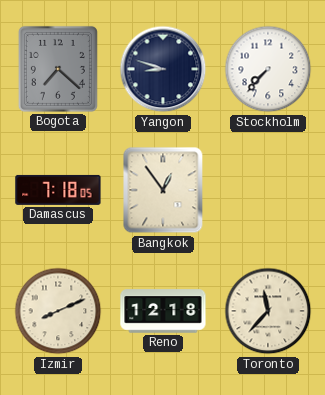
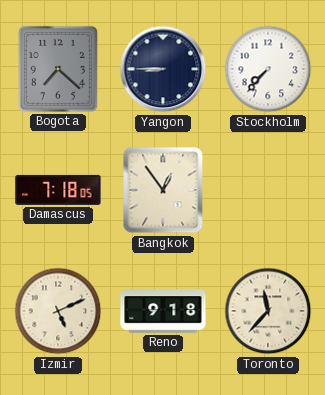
Yangon: 8:48 -> 8:45
Izmir: 8:11 -> 5:11
Reno: 12:18 -> 9:18
